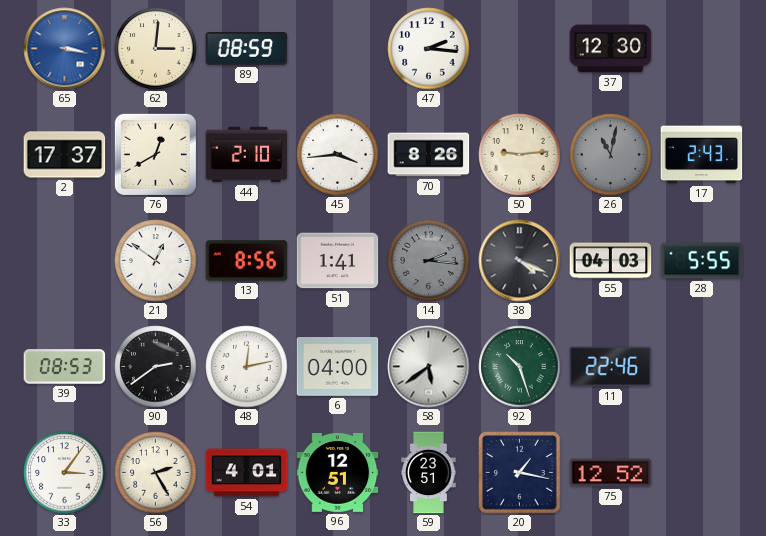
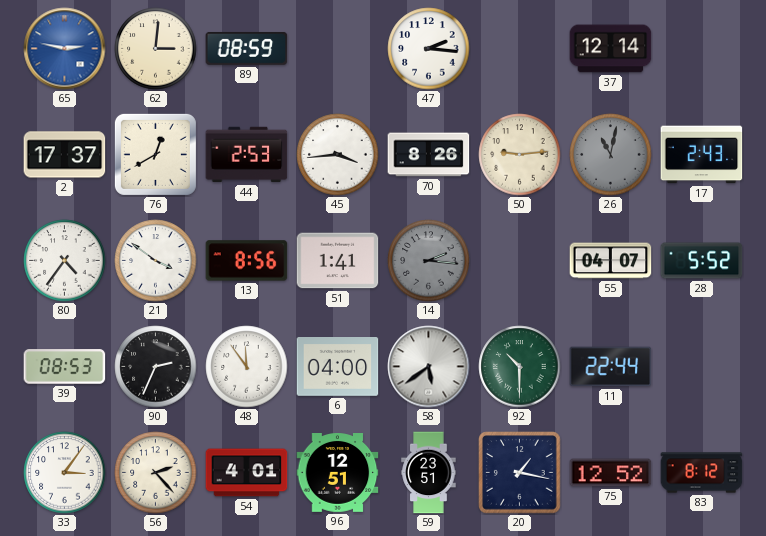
65: 3:17 -> 2:47
37: 12:30 -> 12:14
44: 2:10 -> 2:53
80: none -> 4:36
21: 12:51 -> 3:51
38: 4:19 -> none
55: 04:03 -> 04:07
28: 5:55 -> 5:52
90: 2:39 -> 2:34
48: 12:13 -> 11:54
92: 10:27 -> 10:30
11: 22:46 -> 22:44
56: 2:25 -> 2:23
83: none -> 8:12
